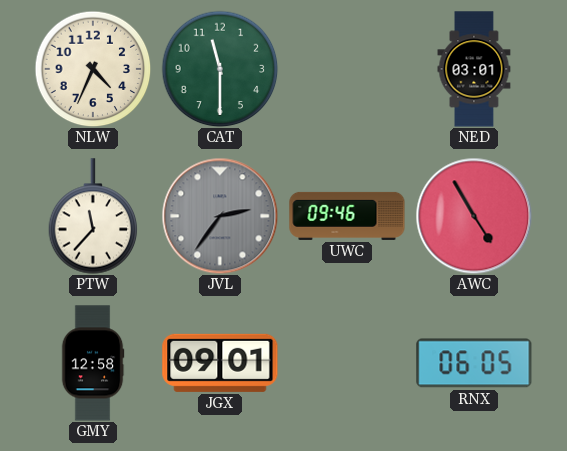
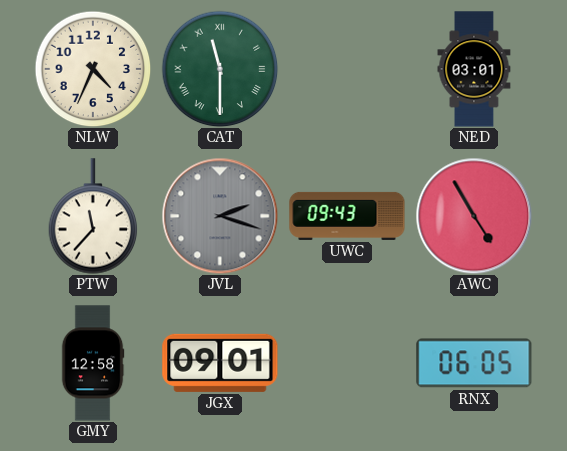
CAT numerals: Arabic -> Roman
JVL: 2:36 -> 2:18
UWC: 09:46 -> 09:43
